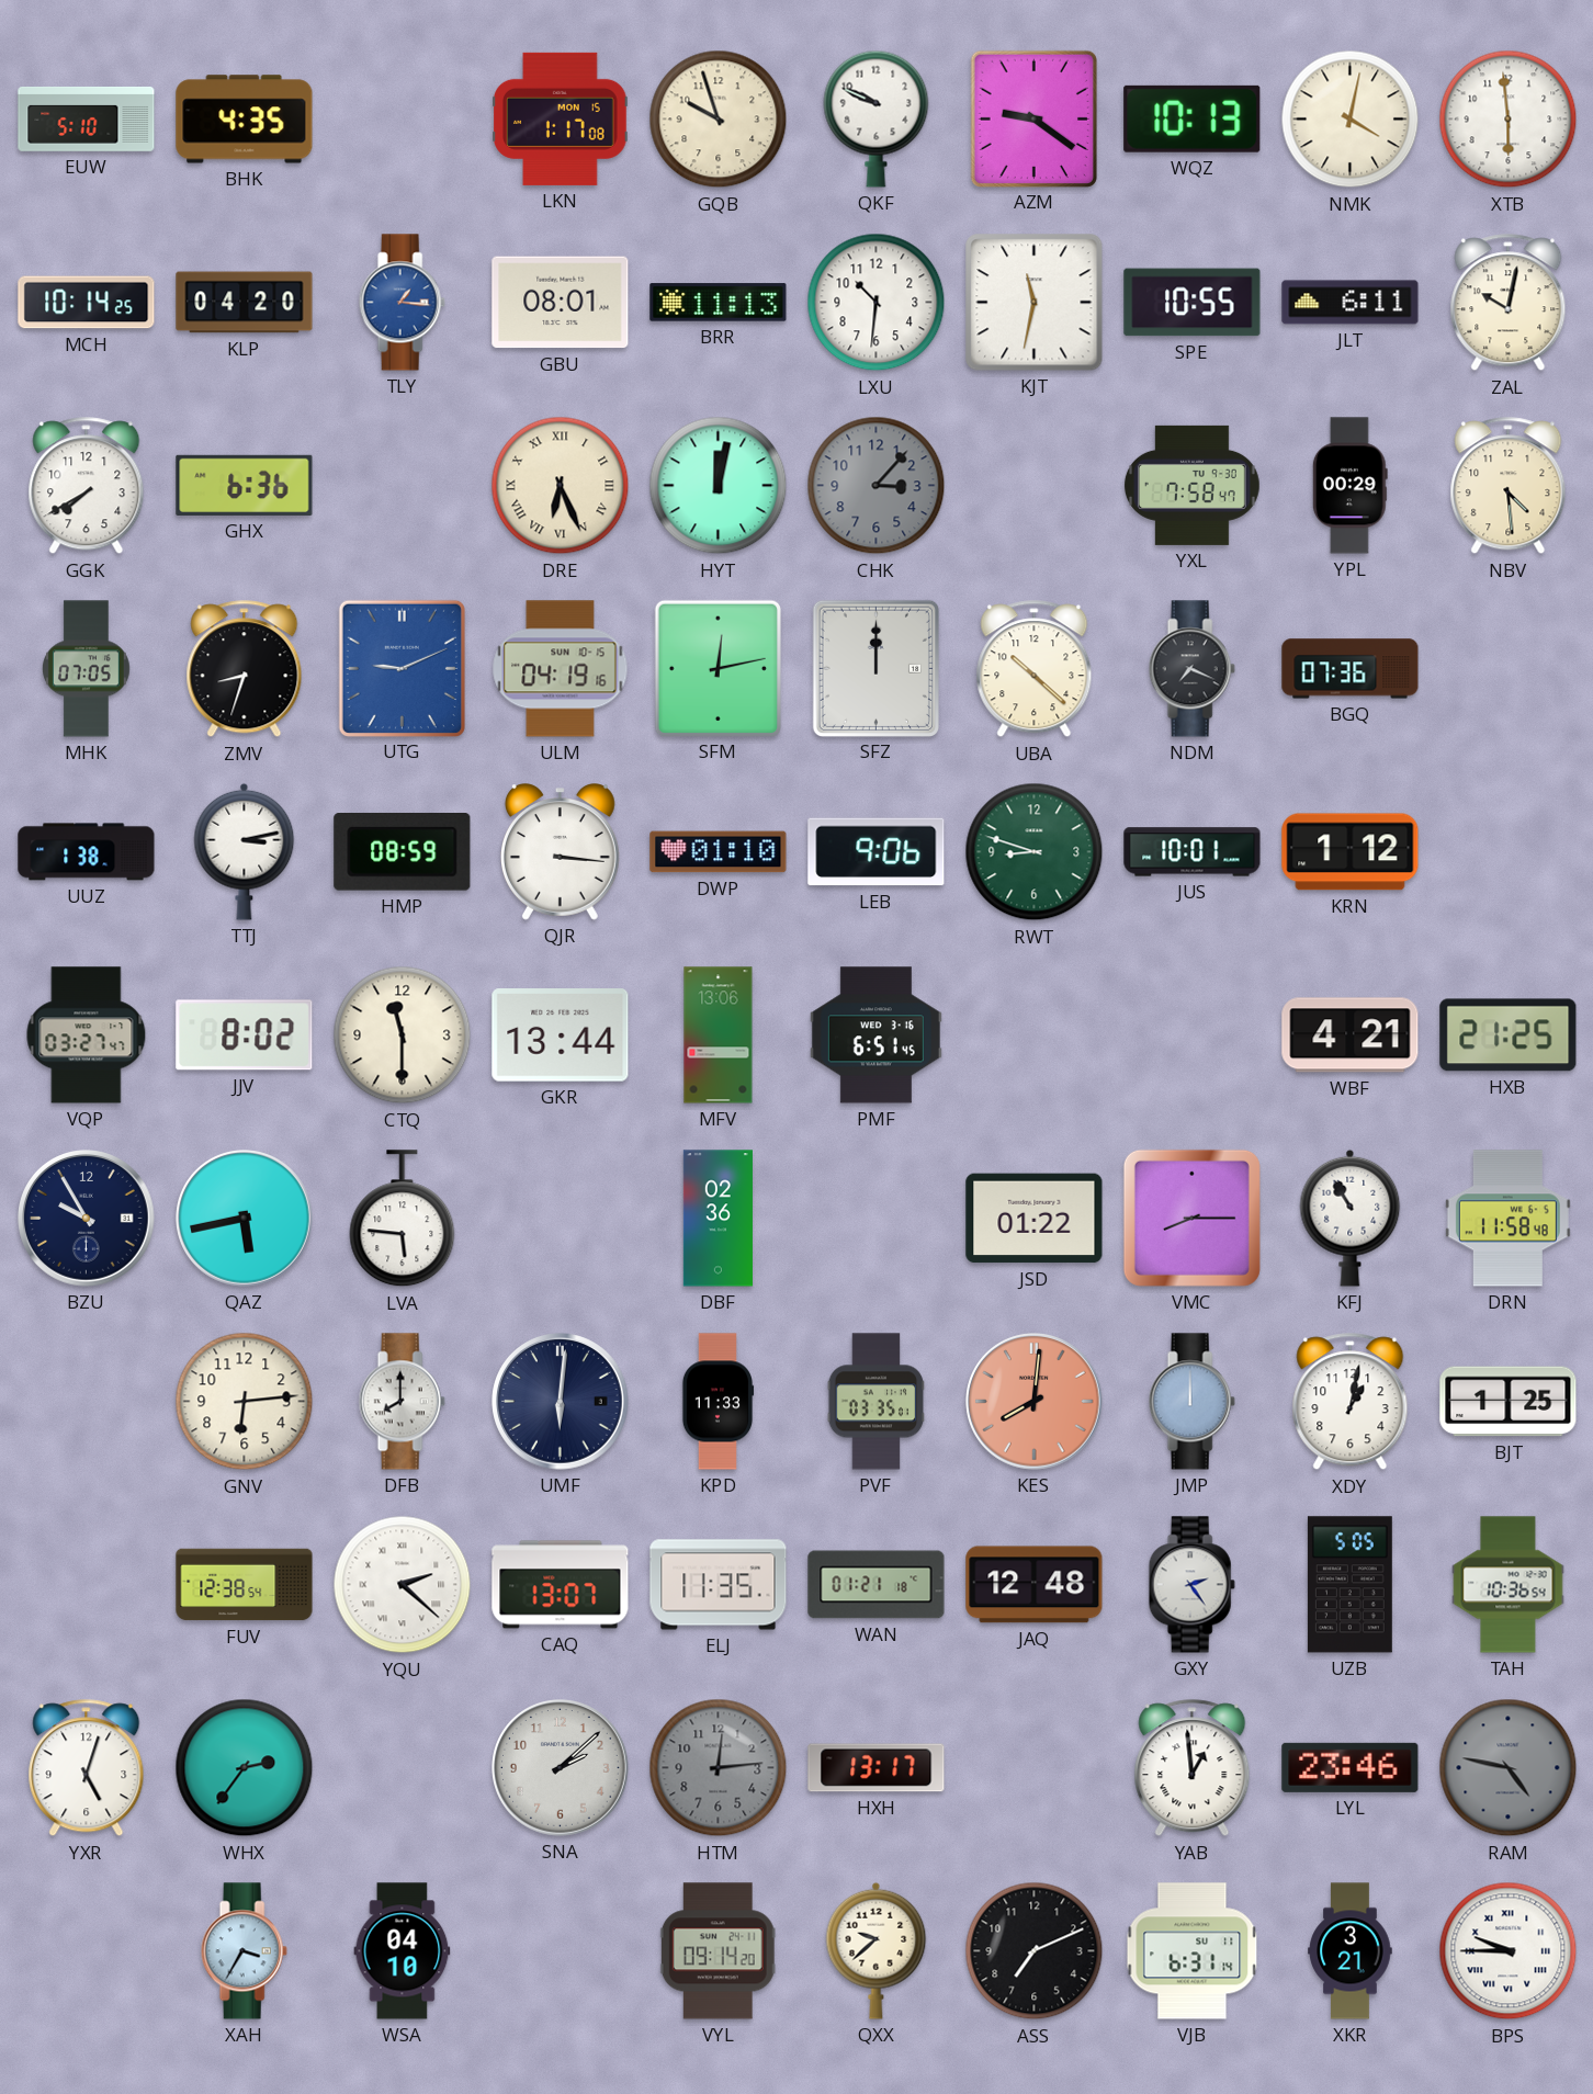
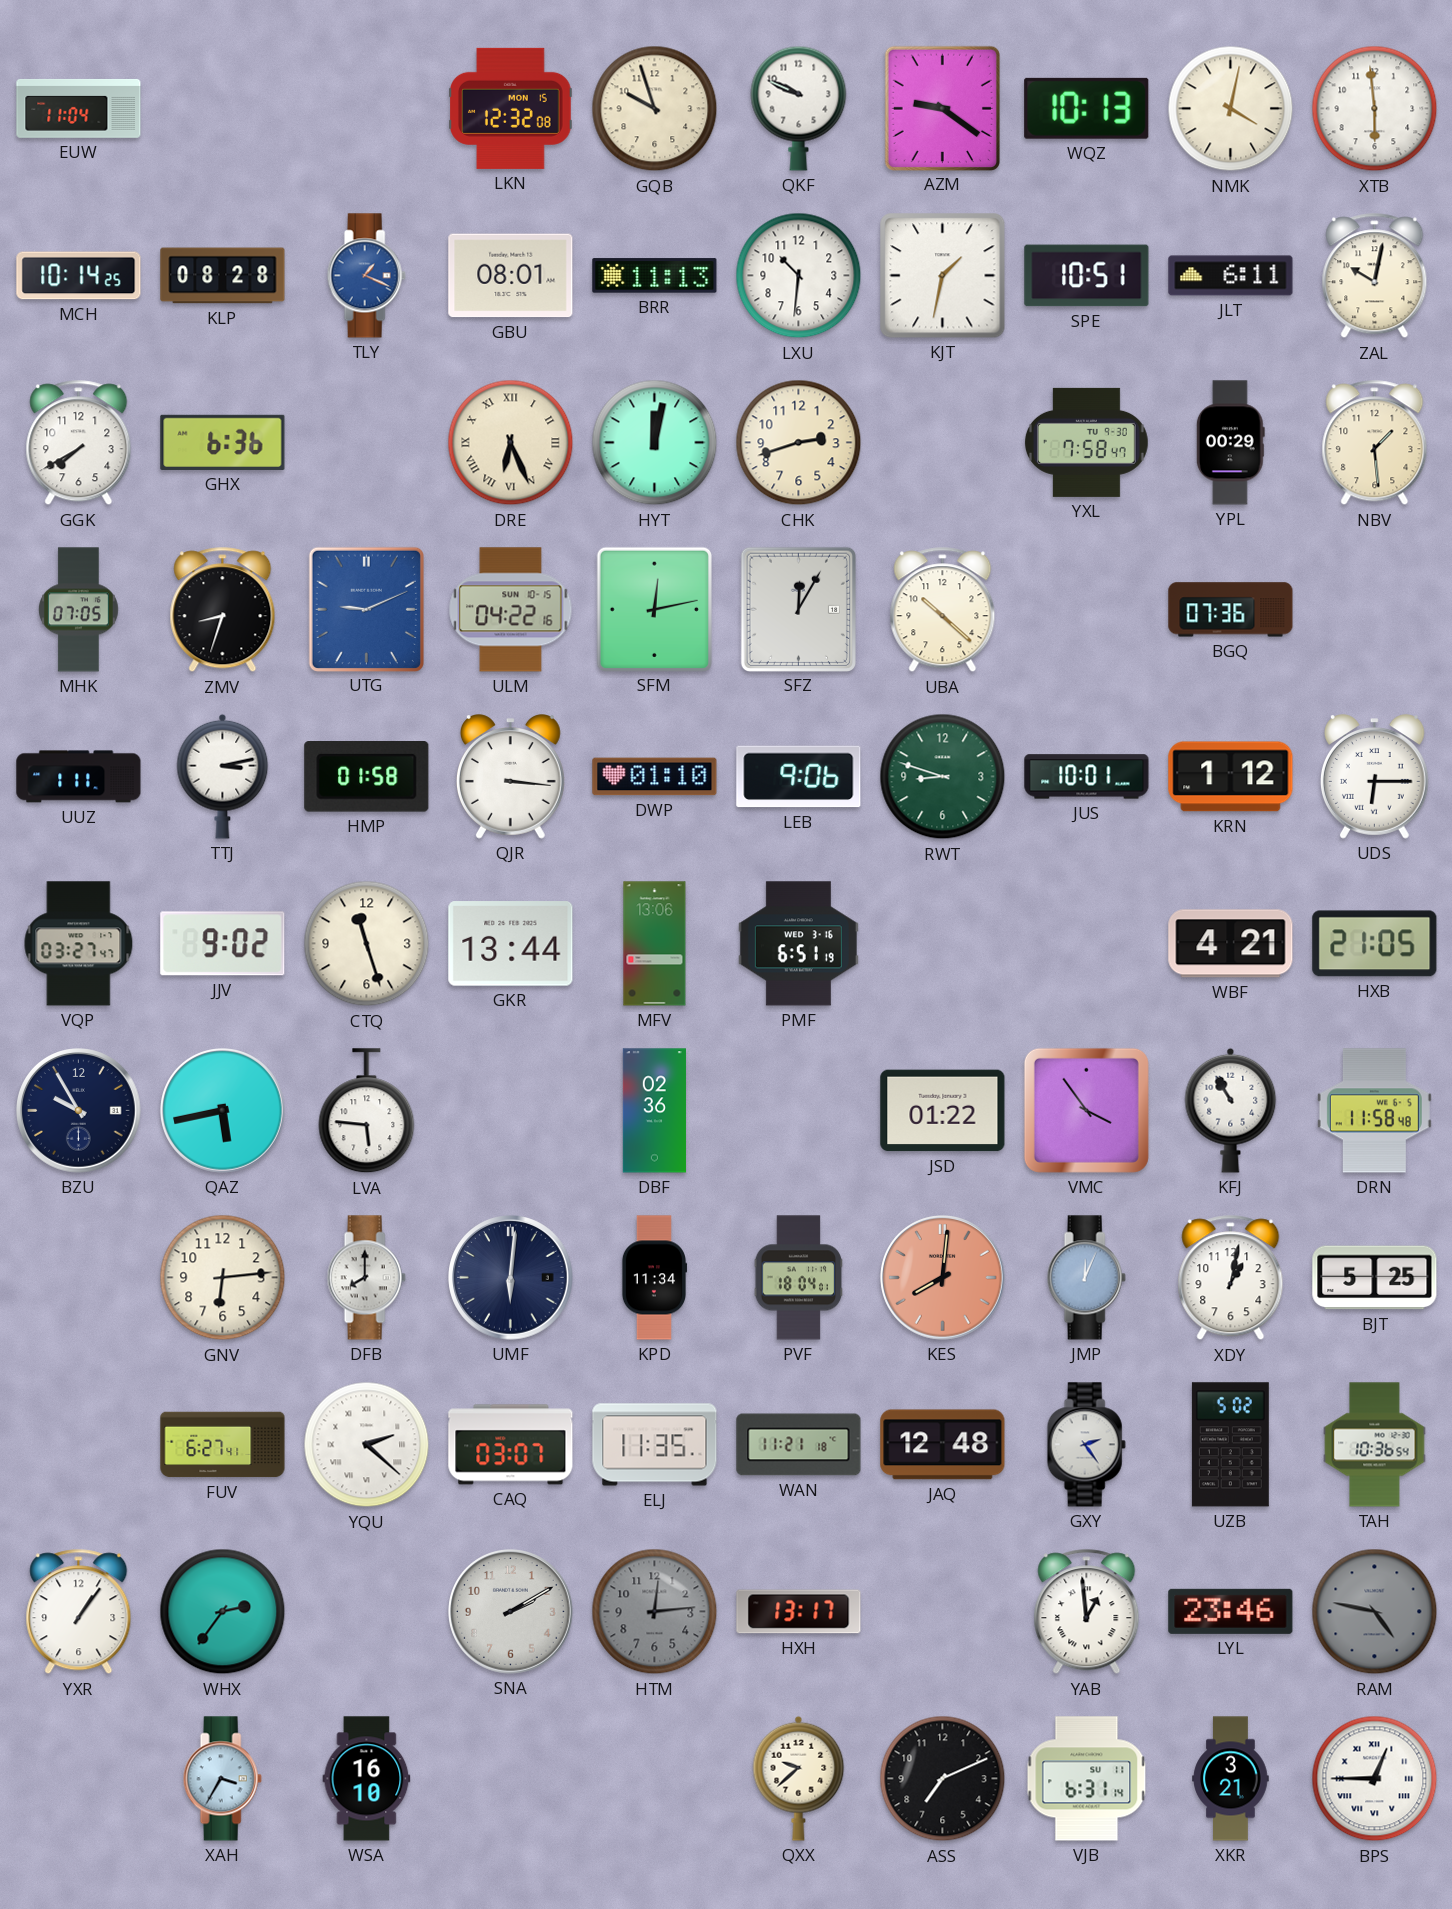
EUW: 5:10 -> 11:04
BHK: 4:35 -> none
LKN: 1:17 -> 12:32
KLP: 04:20 -> 08:28
TLY: 1:16 -> 1:19
KJT: 11:32 -> 1:32
SPE: 10:55 -> 10:51
CHK: 3:07 -> 2:42
CHK dial: grey -> cream
NBV: 4:29 -> 1:29
ULM: 04:19 -> 04:22
SFZ: 12:00 -> 12:05
NDM: 7:19 -> none
UUZ: 1:38 -> 1:11
HMP: 08:59 -> 01:58
UDS: none -> 6:15
JJV: 8:02 -> 9:02
CTQ: 11:30 -> 11:27
PMF: 6:51:45 -> 6:51:19
HXB: 21:25 -> 21:05
VMC: 8:15 -> 3:54
KPD: 11:33 -> 11:34
PVF: 03:35 -> 18:04
JMP: 12:00 -> 12:04
BJT: 1:25 -> 5:25
FUV: 12:38 -> 6:27
CAQ: 13:07 -> 03:07
WAN: 01:21 -> 11:21
UZB: 5:05 -> 5:02
YXR: 5:03 -> 1:06
SNA: 2:08 -> 2:10
WSA: 04:10 -> 16:10
VYL: 09:14 -> none
BPS: 9:45 -> 12:45
